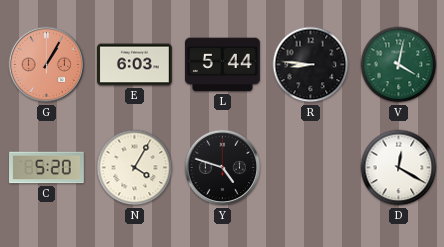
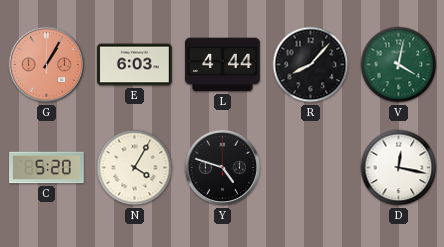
L: 5:44 -> 4:44
R: 8:46 -> 8:07
D: 12:20 -> 12:17
